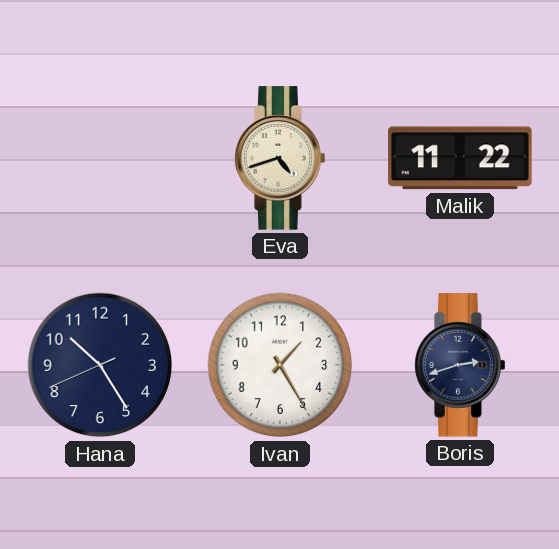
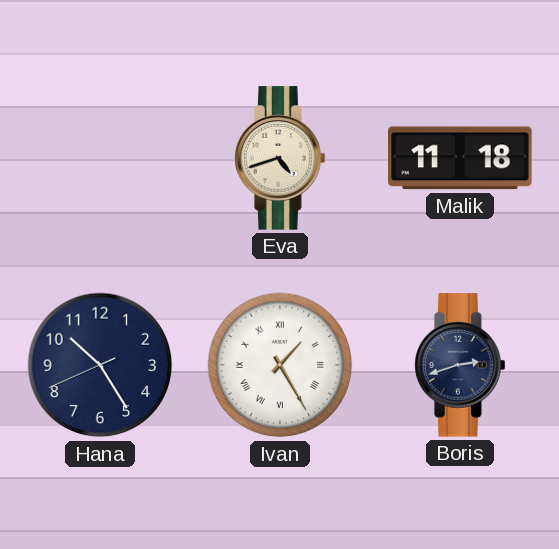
Malik: 11:22 -> 11:18
Ivan numerals: Arabic -> Roman
